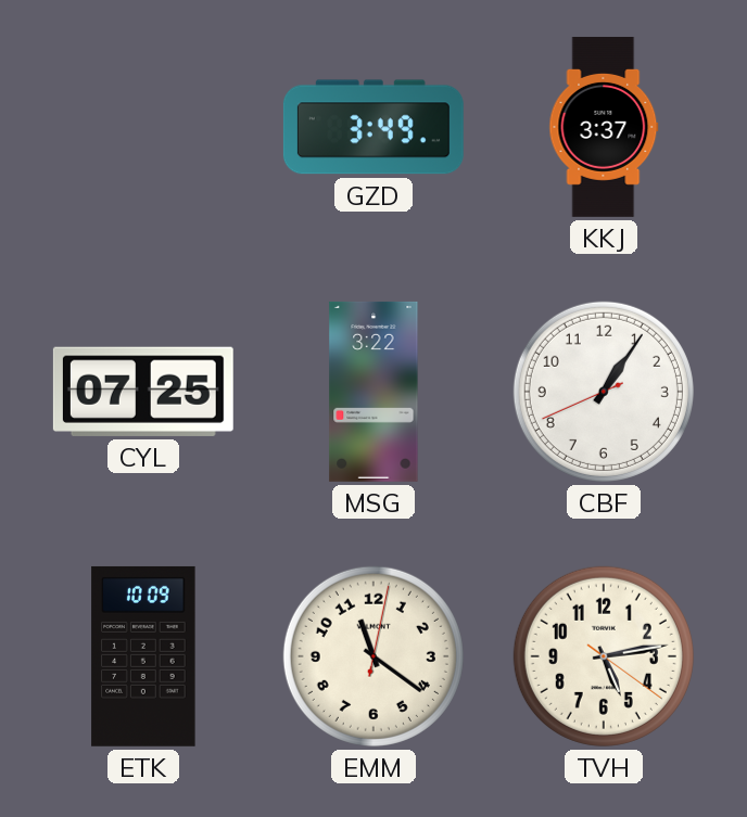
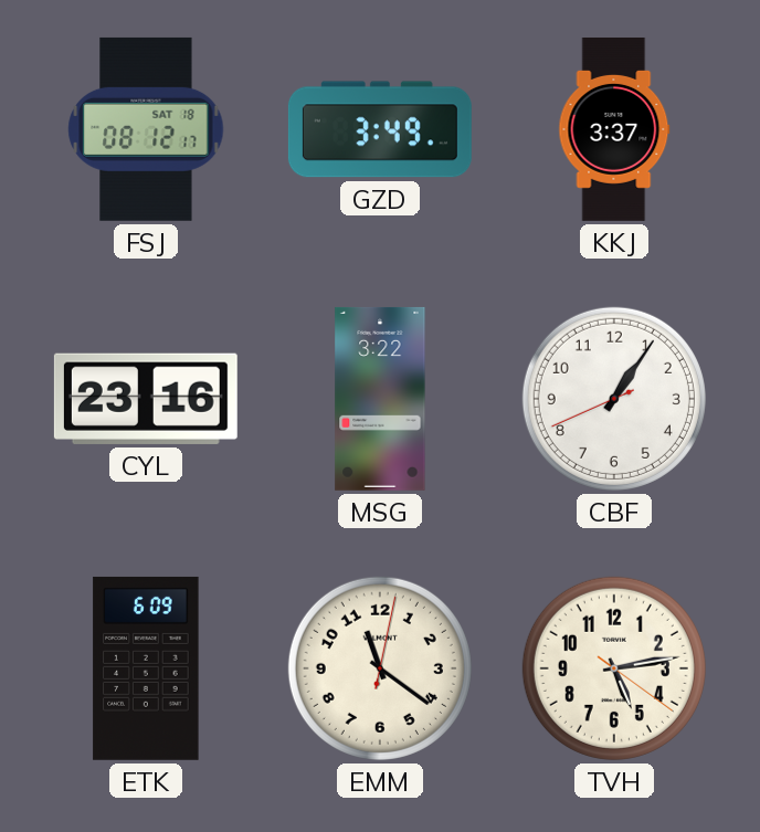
FSJ: none -> 08:12
CYL: 07:25 -> 23:16
ETK: 10:09 -> 6:09
